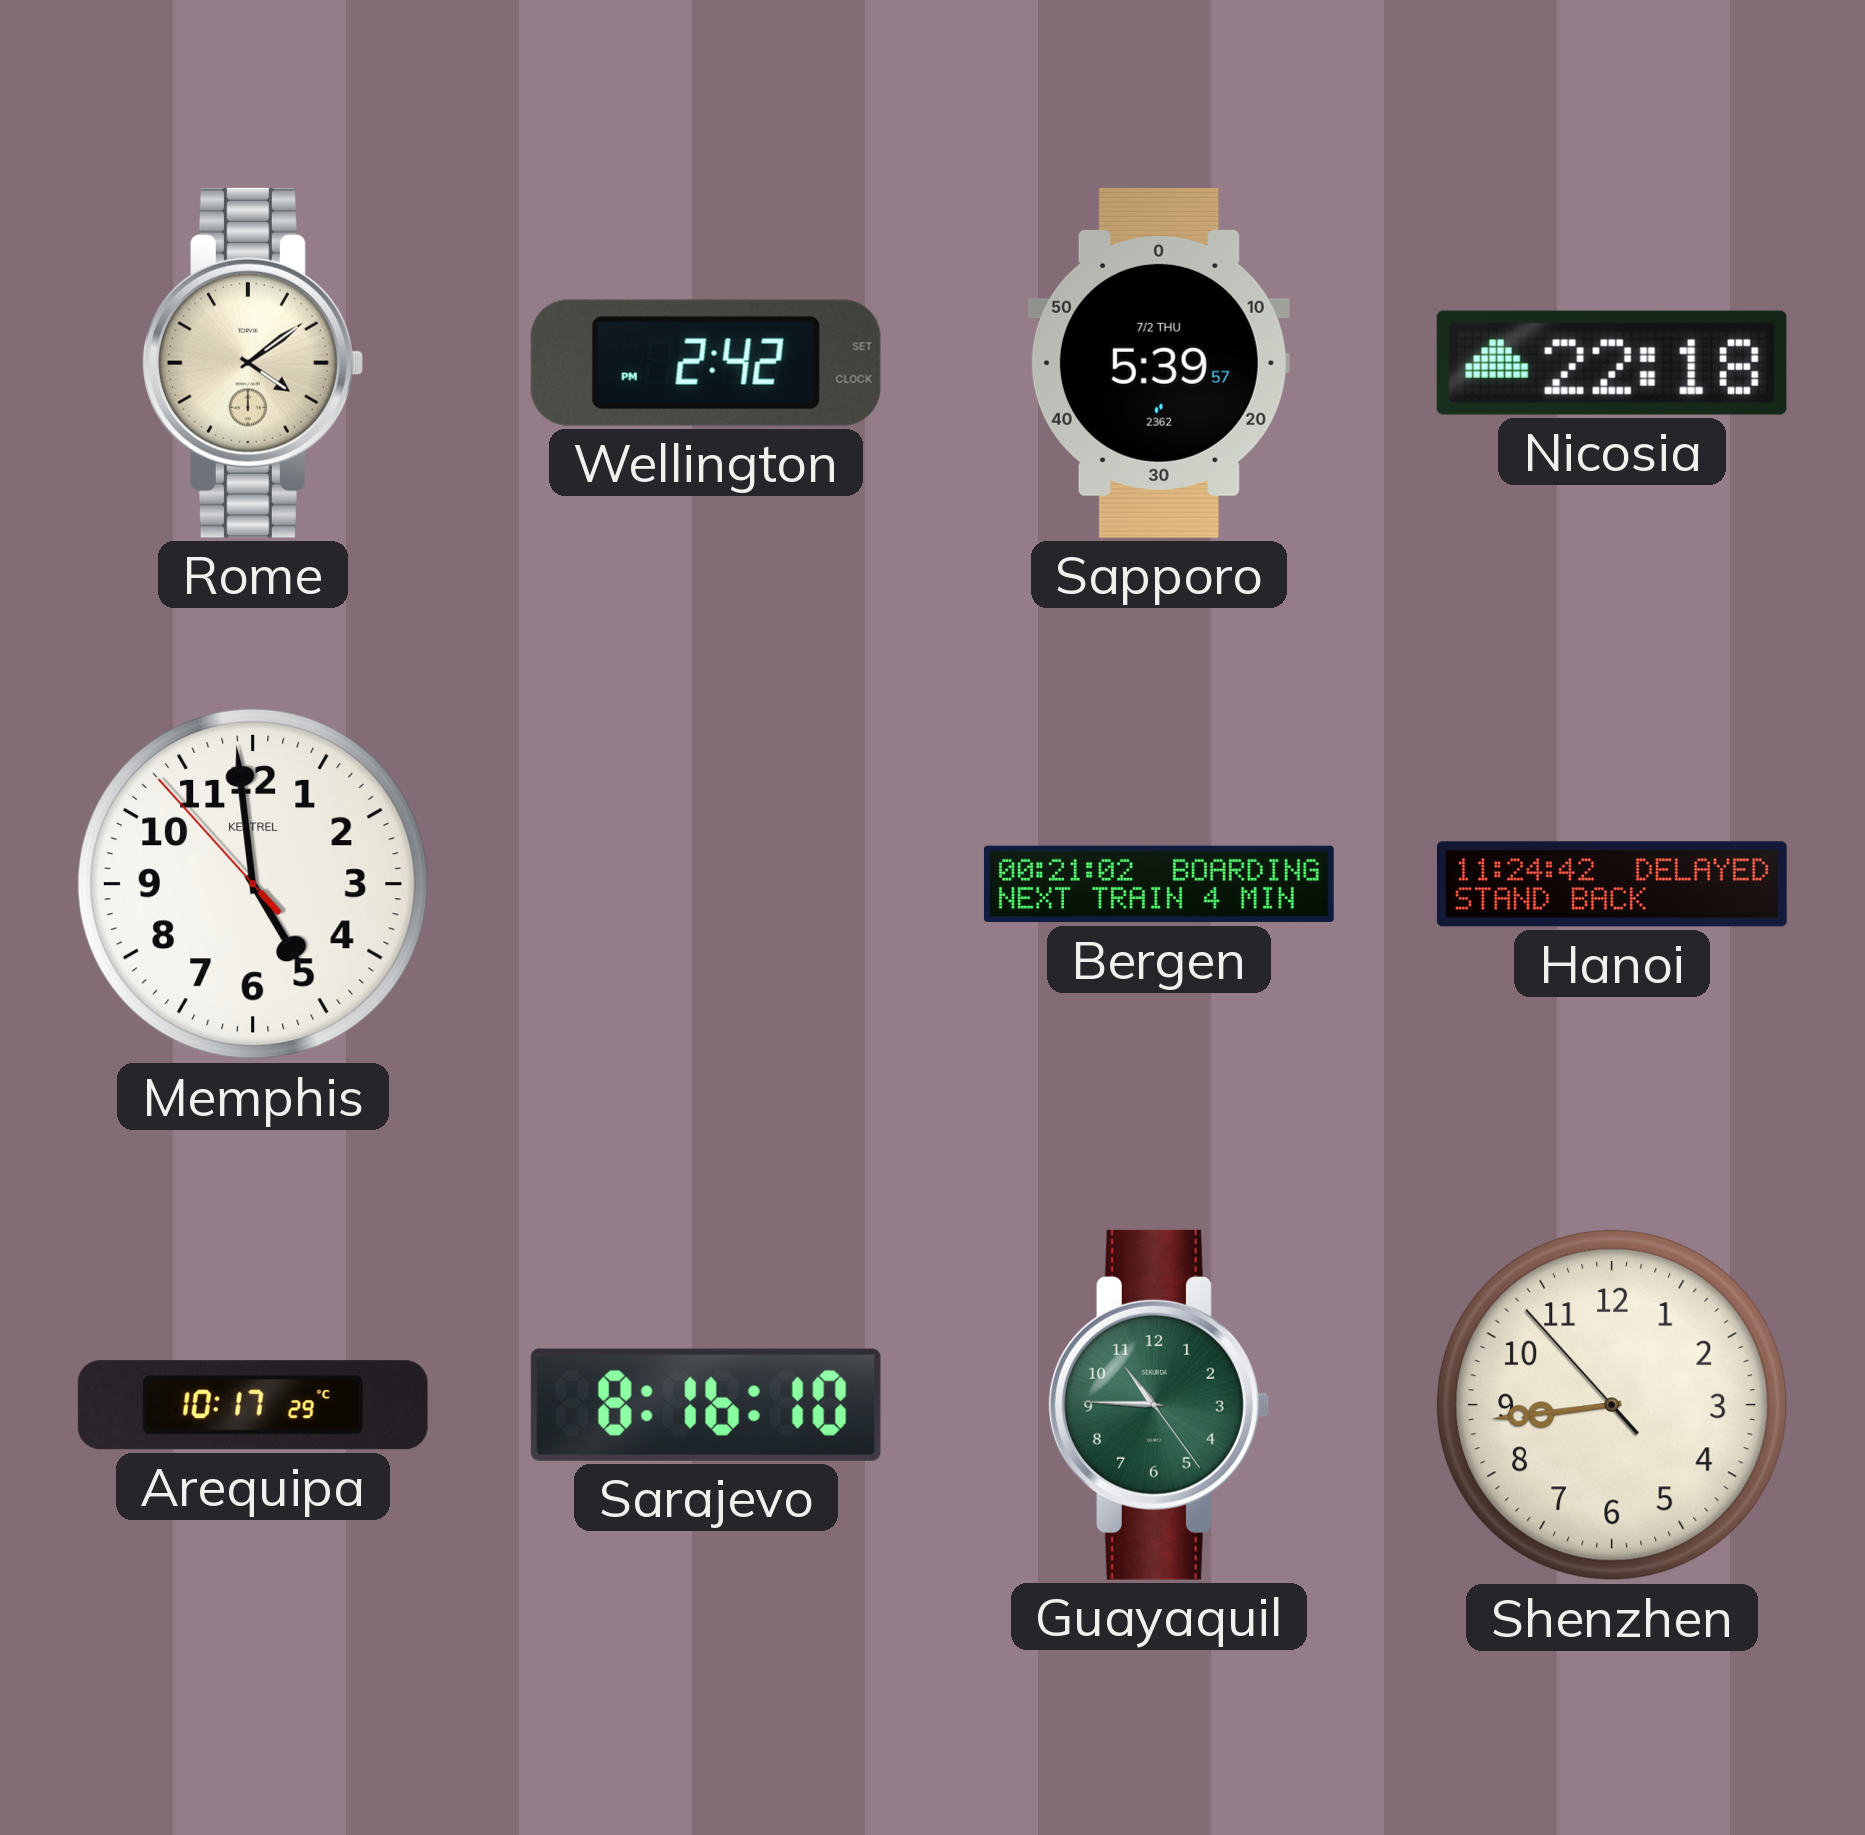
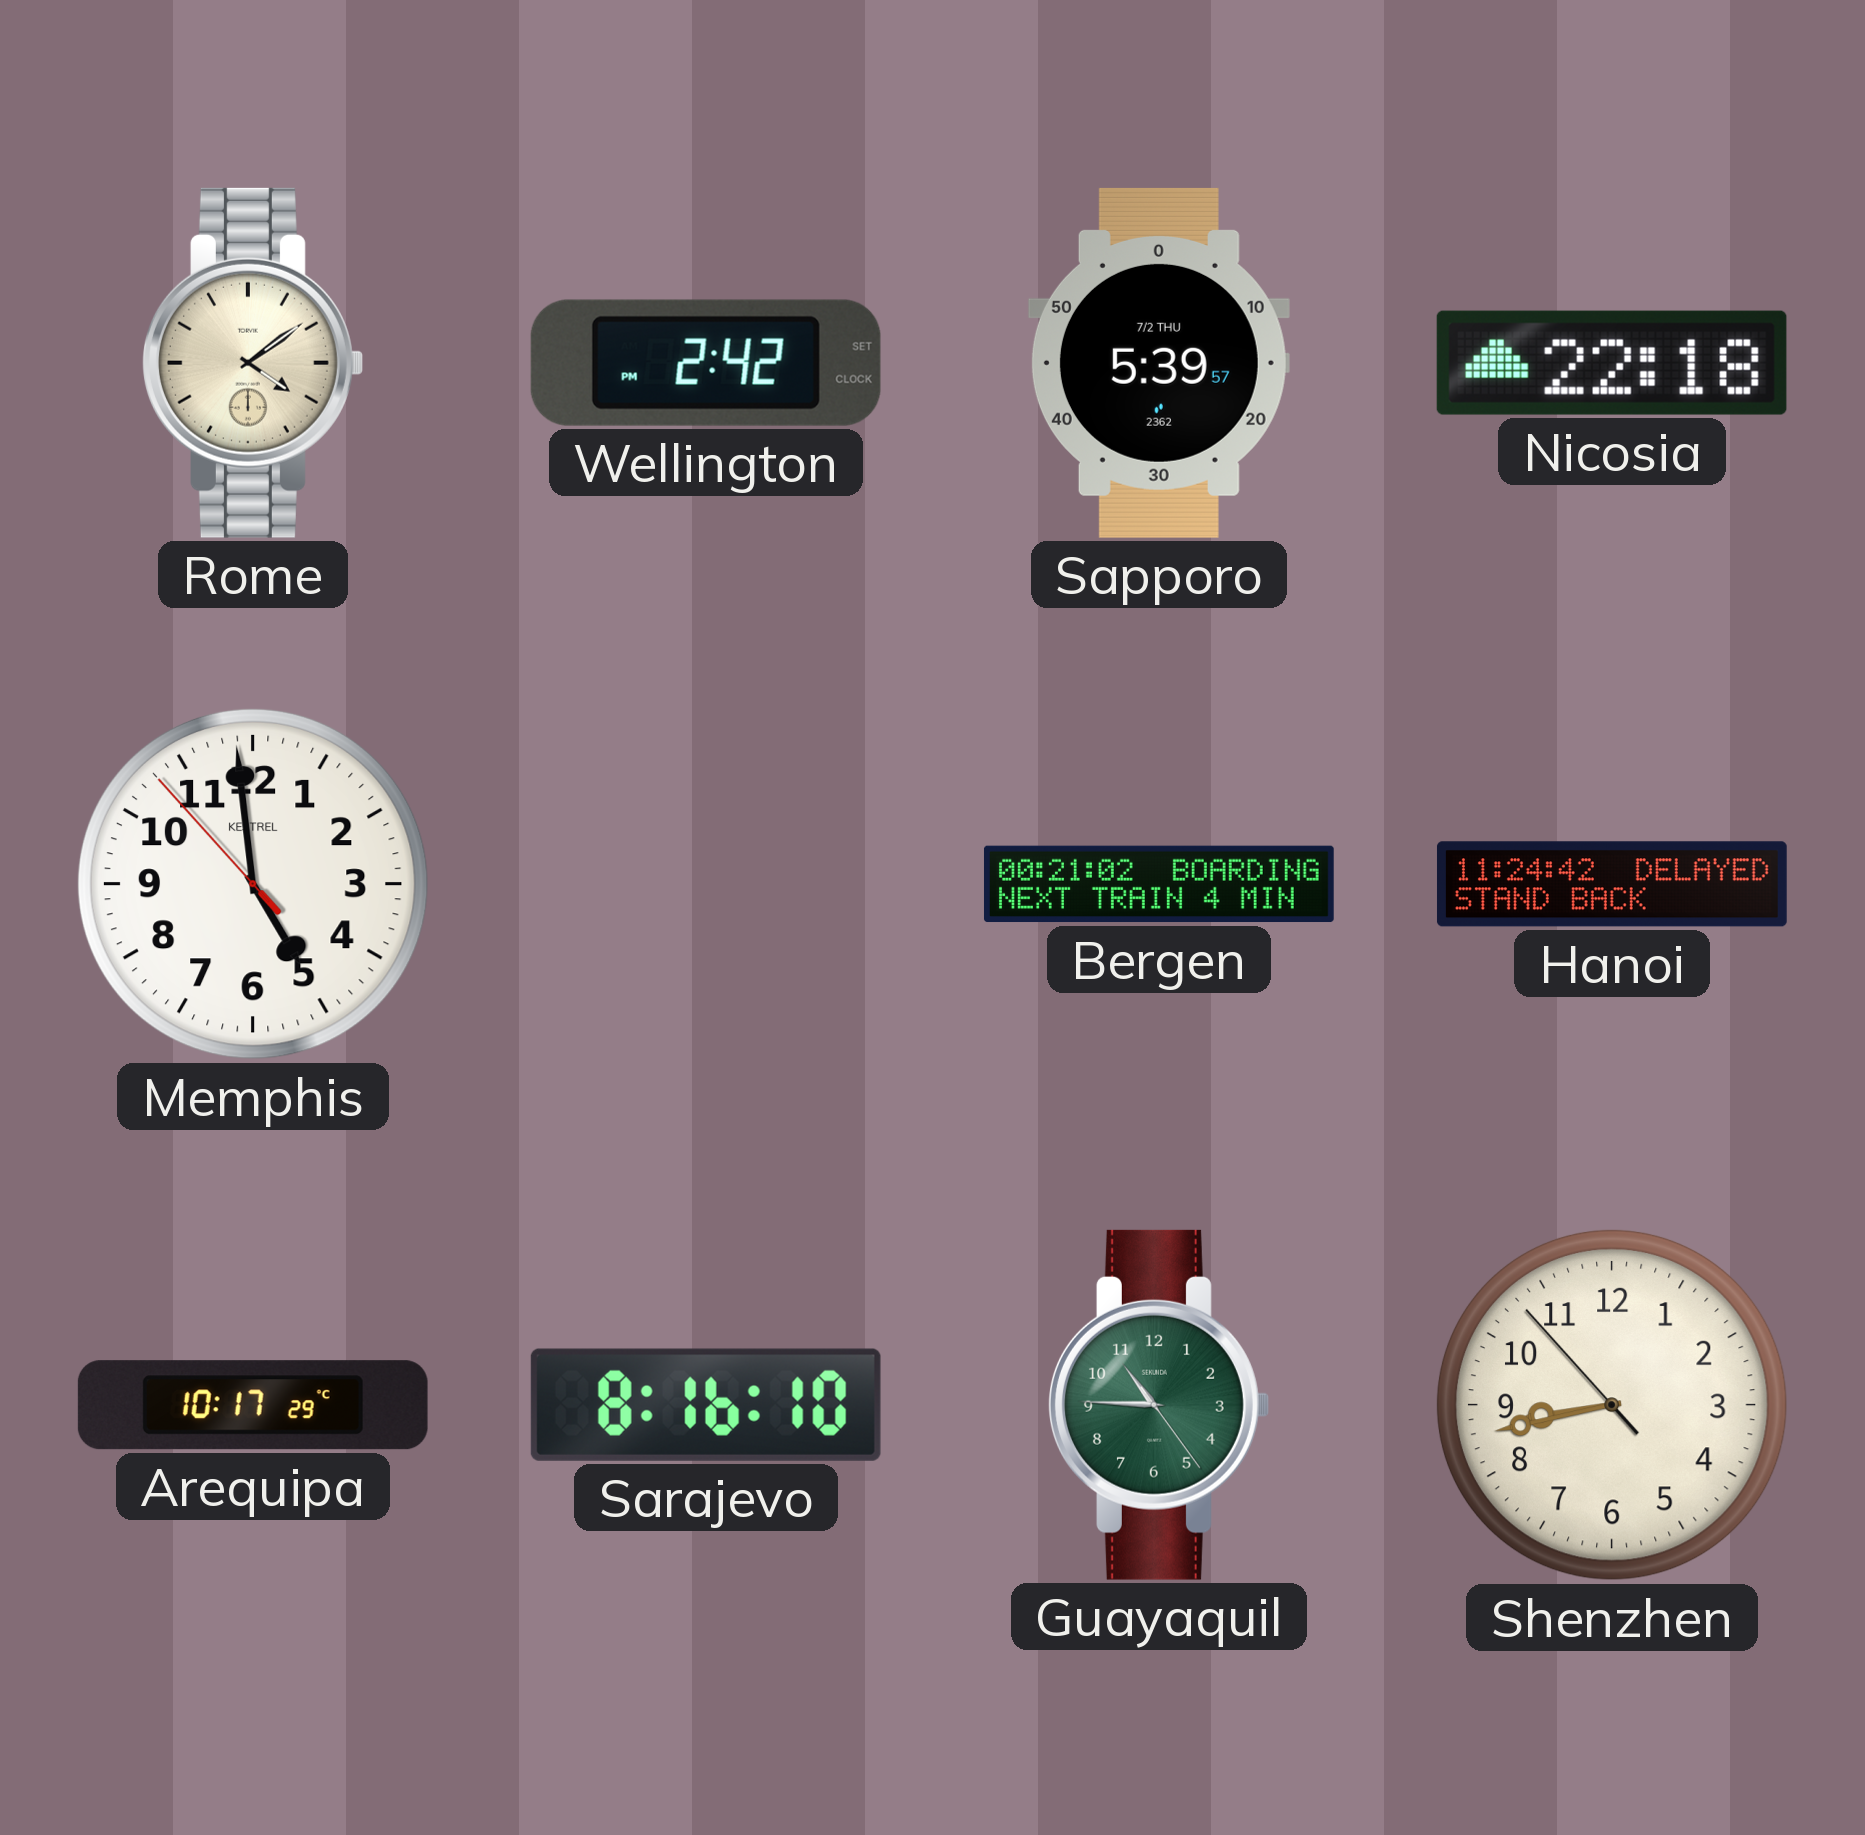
Shenzhen: 8:43 -> 8:42
